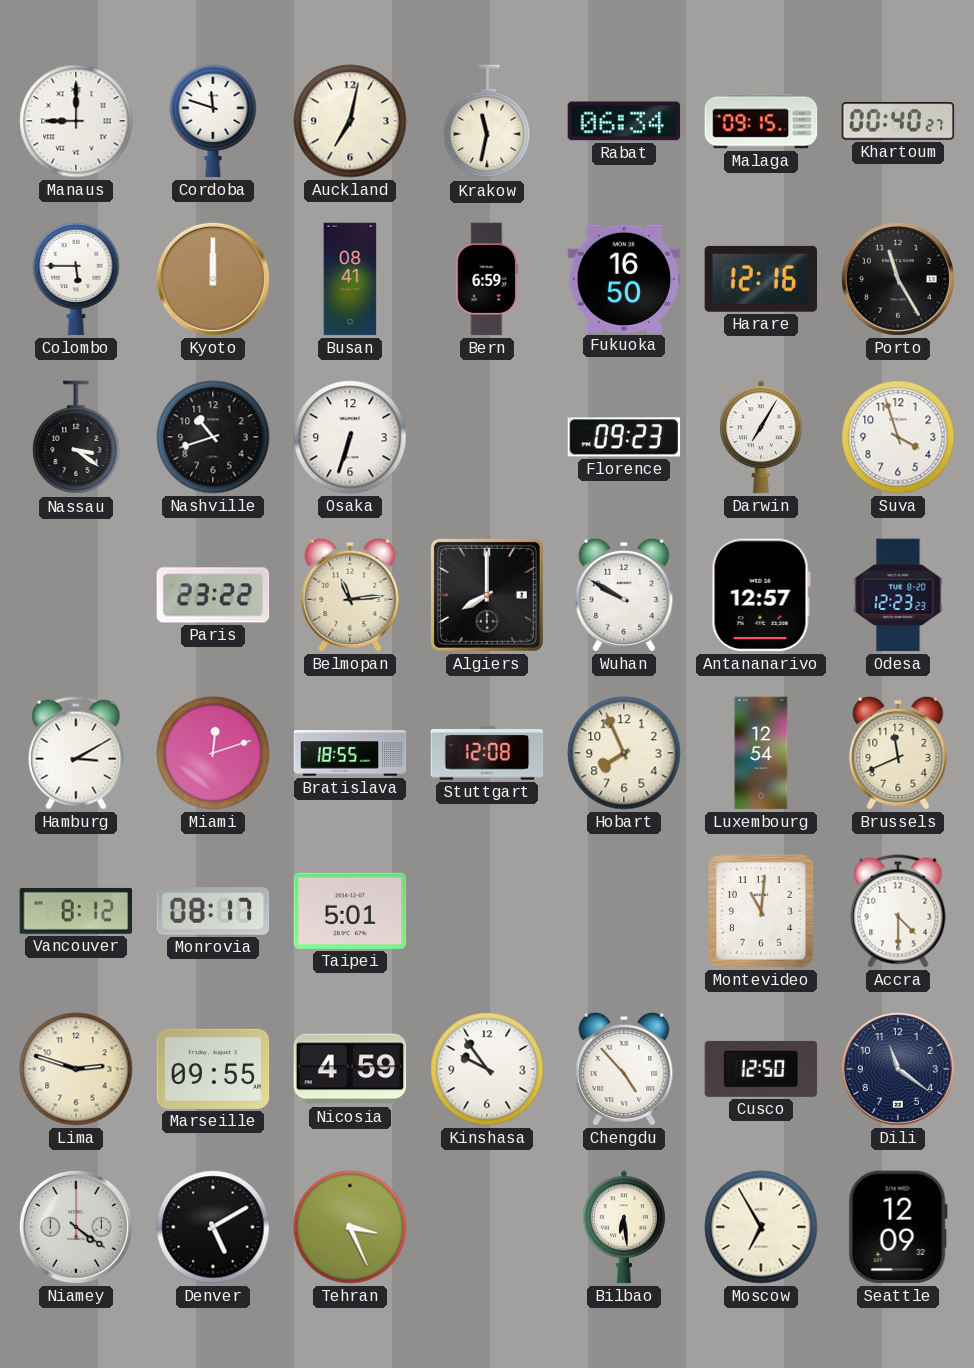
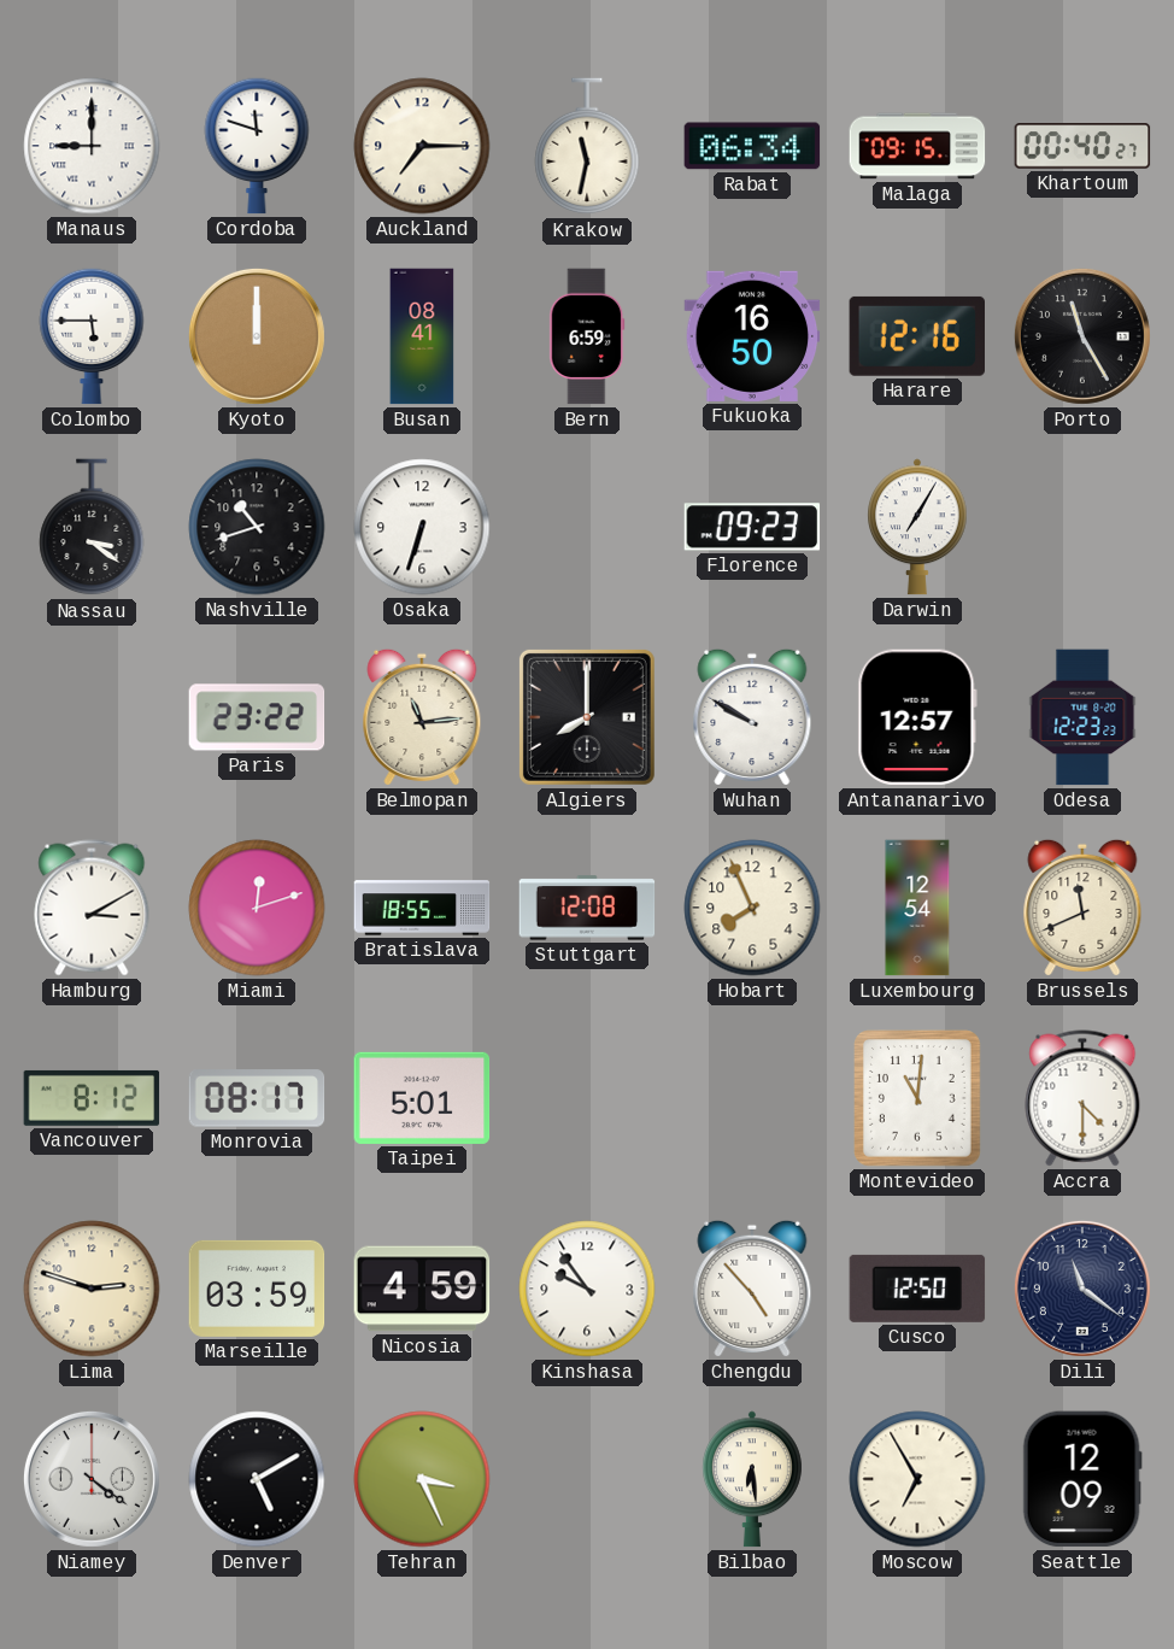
Auckland: 7:02 -> 7:15
Suva: 3:57 -> none
Marseille: 09:55 -> 03:59
